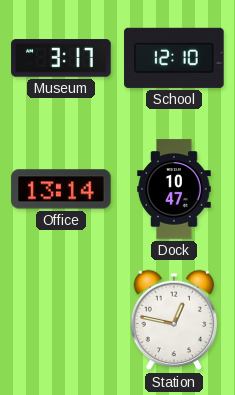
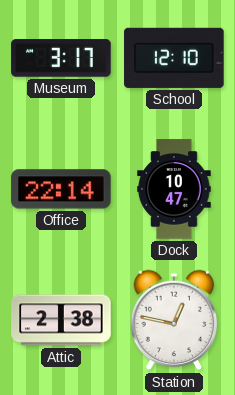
Office: 13:14 -> 22:14
Attic: none -> 2:38
